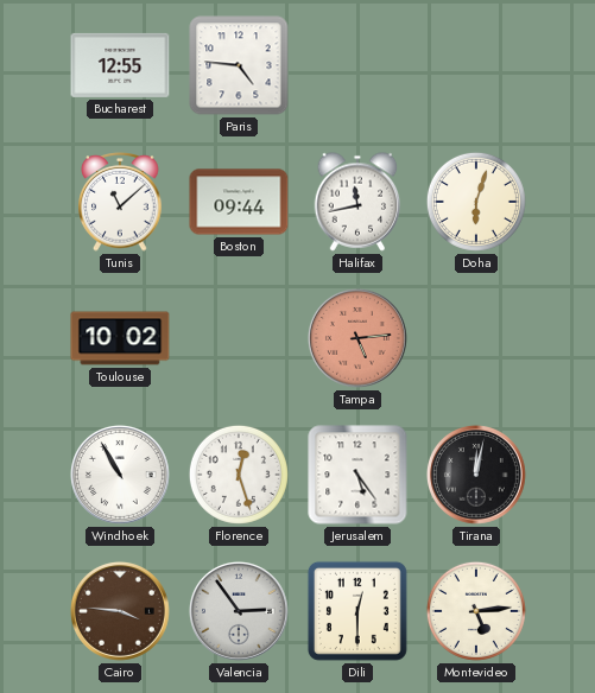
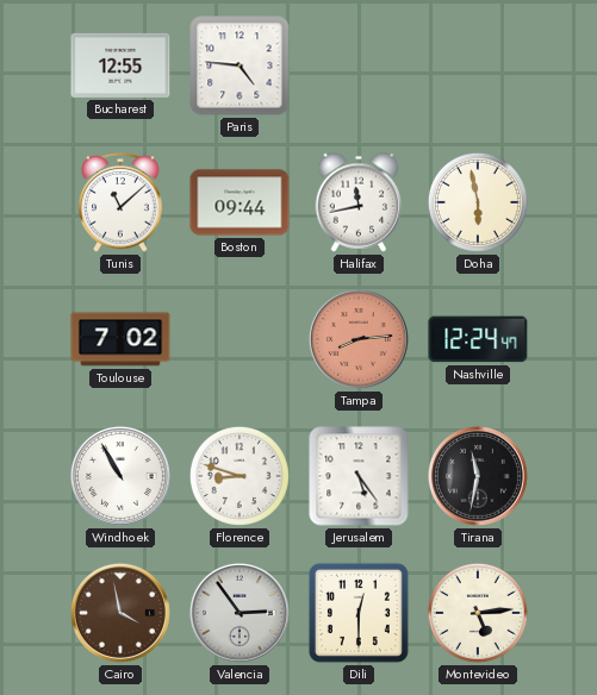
Doha: 6:03 -> 5:58
Toulouse: 10:02 -> 7:02
Tampa: 5:14 -> 8:14
Nashville: none -> 12:24
Florence: 12:27 -> 8:48
Tirana: 12:02 -> 11:32
Cairo: 3:46 -> 3:58
